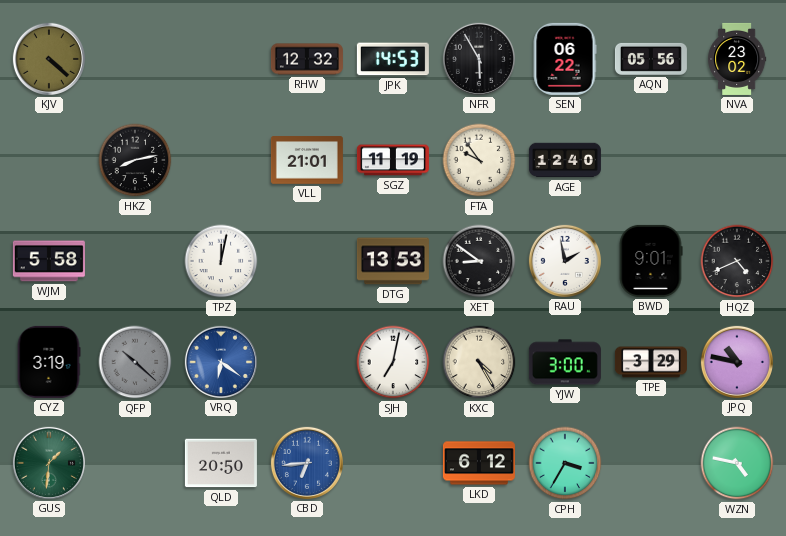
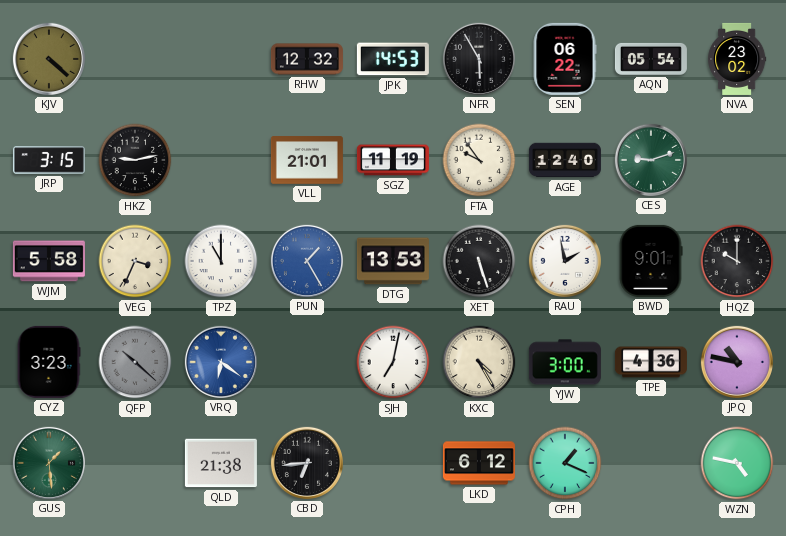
AQN: 05:56 -> 05:54
JRP: none -> 3:15
HKZ: 8:13 -> 9:13
CES: none -> 9:12
VEG: none -> 3:34
TPZ: 12:02 -> 11:00
PUN: none -> 1:25
XET: 8:51 -> 5:27
HQZ: 4:41 -> 10:00
CYZ: 3:19 -> 3:23
TPE: 3:29 -> 4:36
GUS: 1:31 -> 1:29
QLD: 20:50 -> 21:38
CBD dial: blue -> black
CPH: 3:35 -> 1:19
